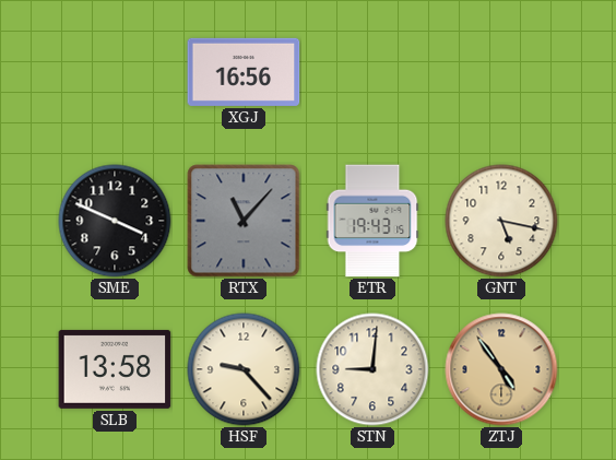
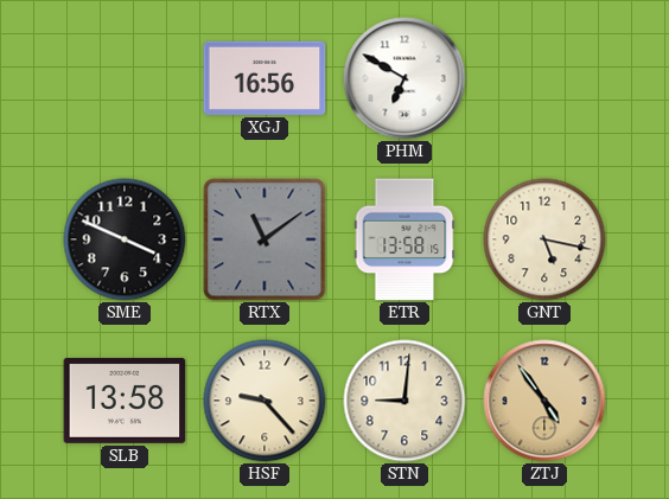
PHM: none -> 6:50
RTX: 11:07 -> 11:09
ETR: 19:43 -> 13:58
